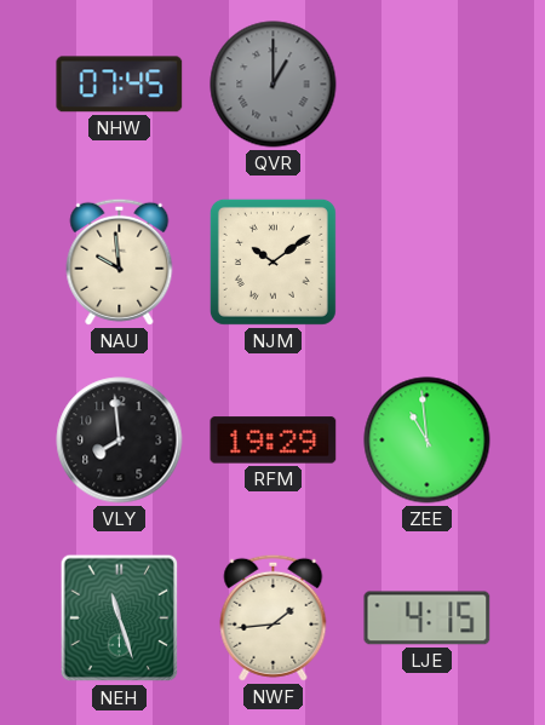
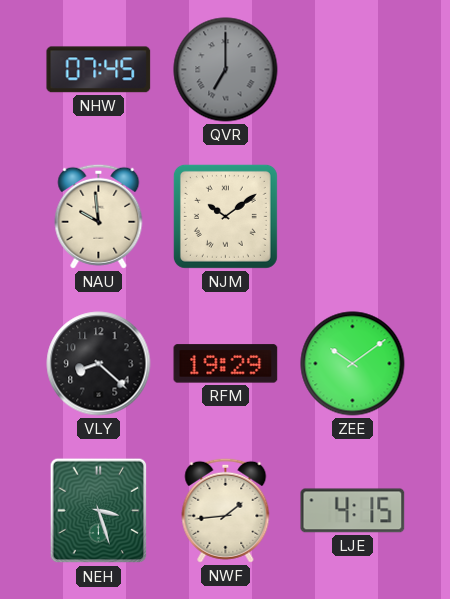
QVR: 1:00 -> 7:00
VLY: 7:59 -> 8:22
ZEE: 10:59 -> 10:09
NEH: 11:27 -> 3:27
